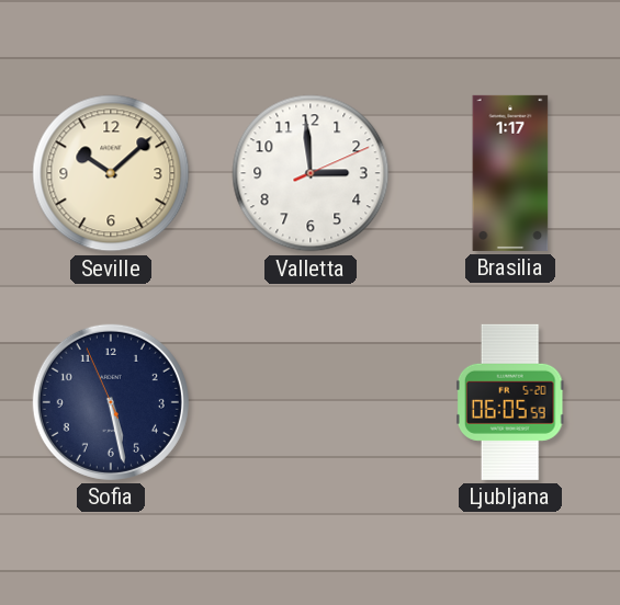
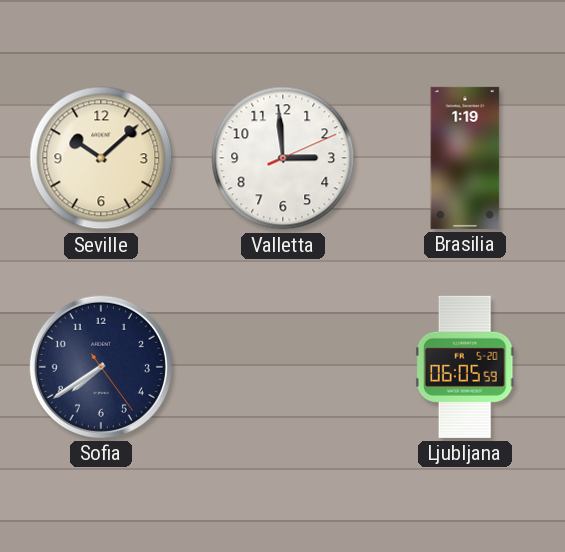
Brasilia: 1:17 -> 1:19
Sofia: 5:27 -> 7:39
